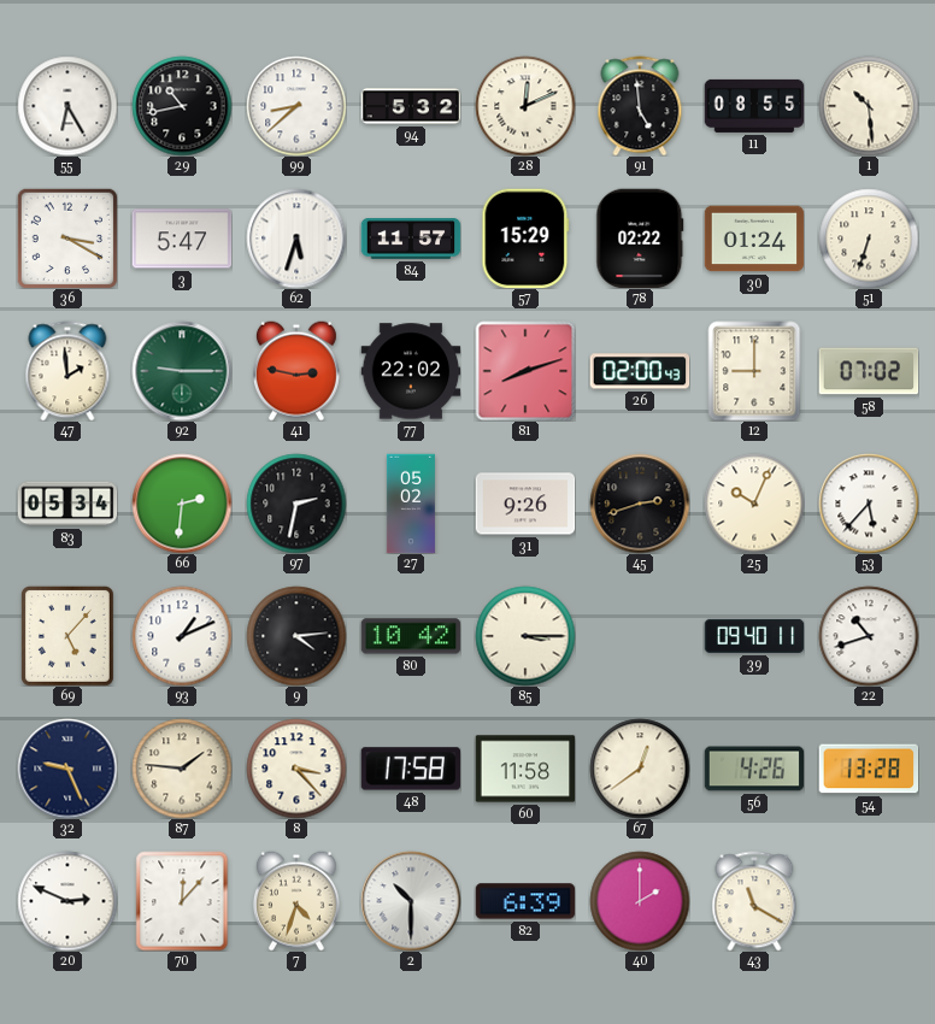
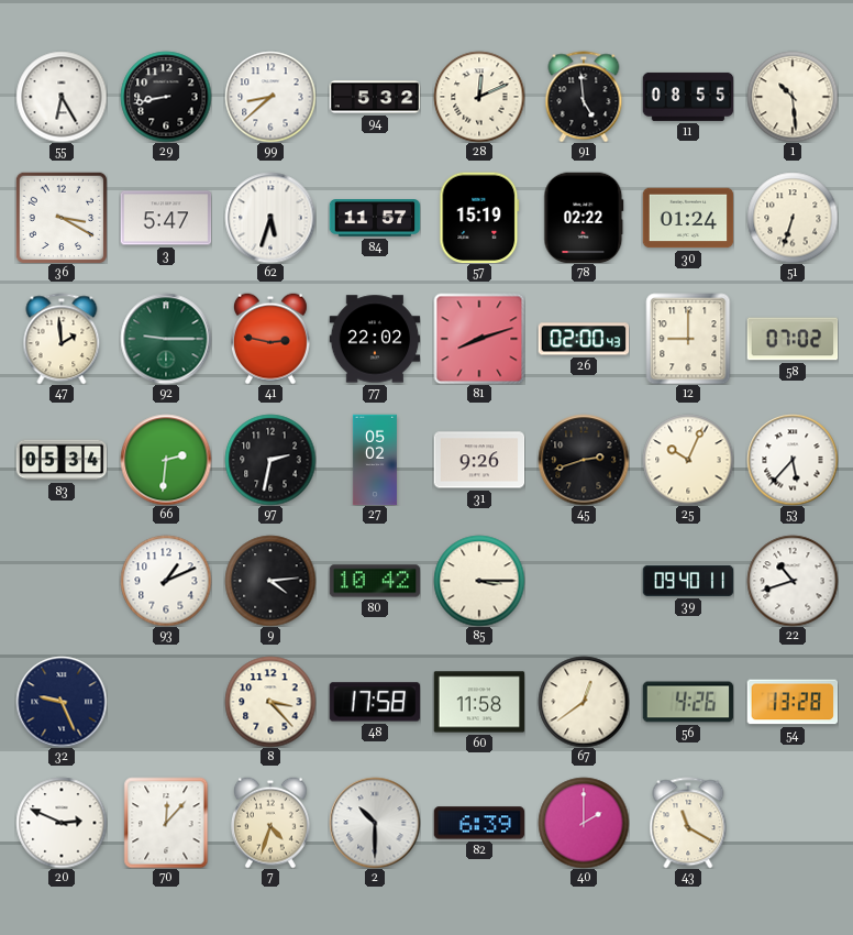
29: 10:43 -> 8:43
57: 15:29 -> 15:19
69: 5:07 -> none
87: 1:46 -> none
